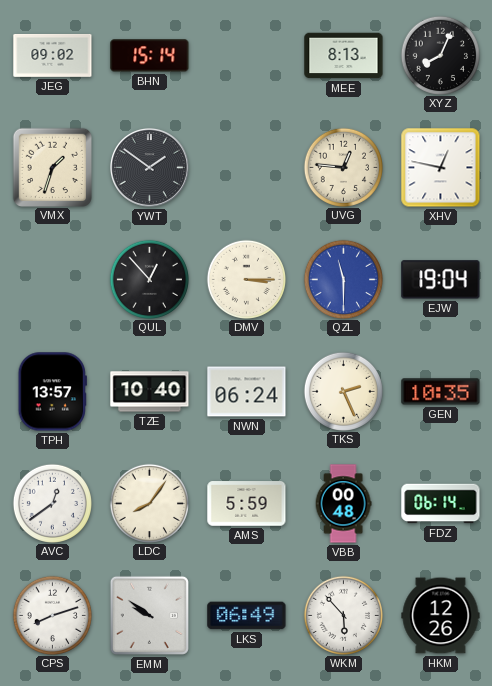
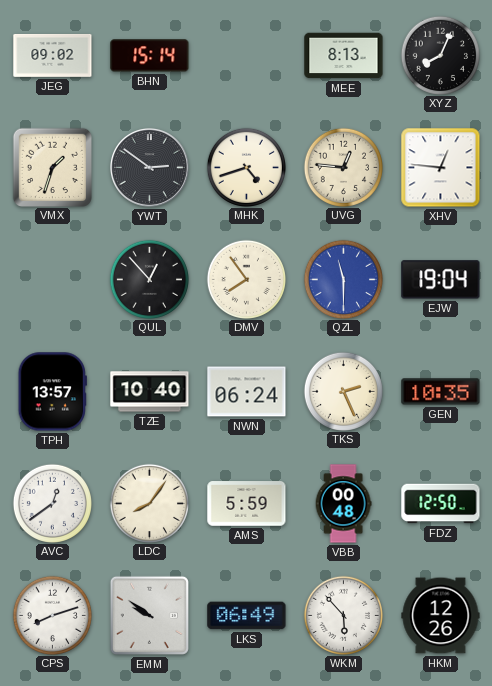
YWT: 1:51 -> 2:51
MHK: none -> 4:42
XHV: 12:47 -> 12:46
DMV: 3:15 -> 7:54
FDZ: 06:14 -> 12:50
